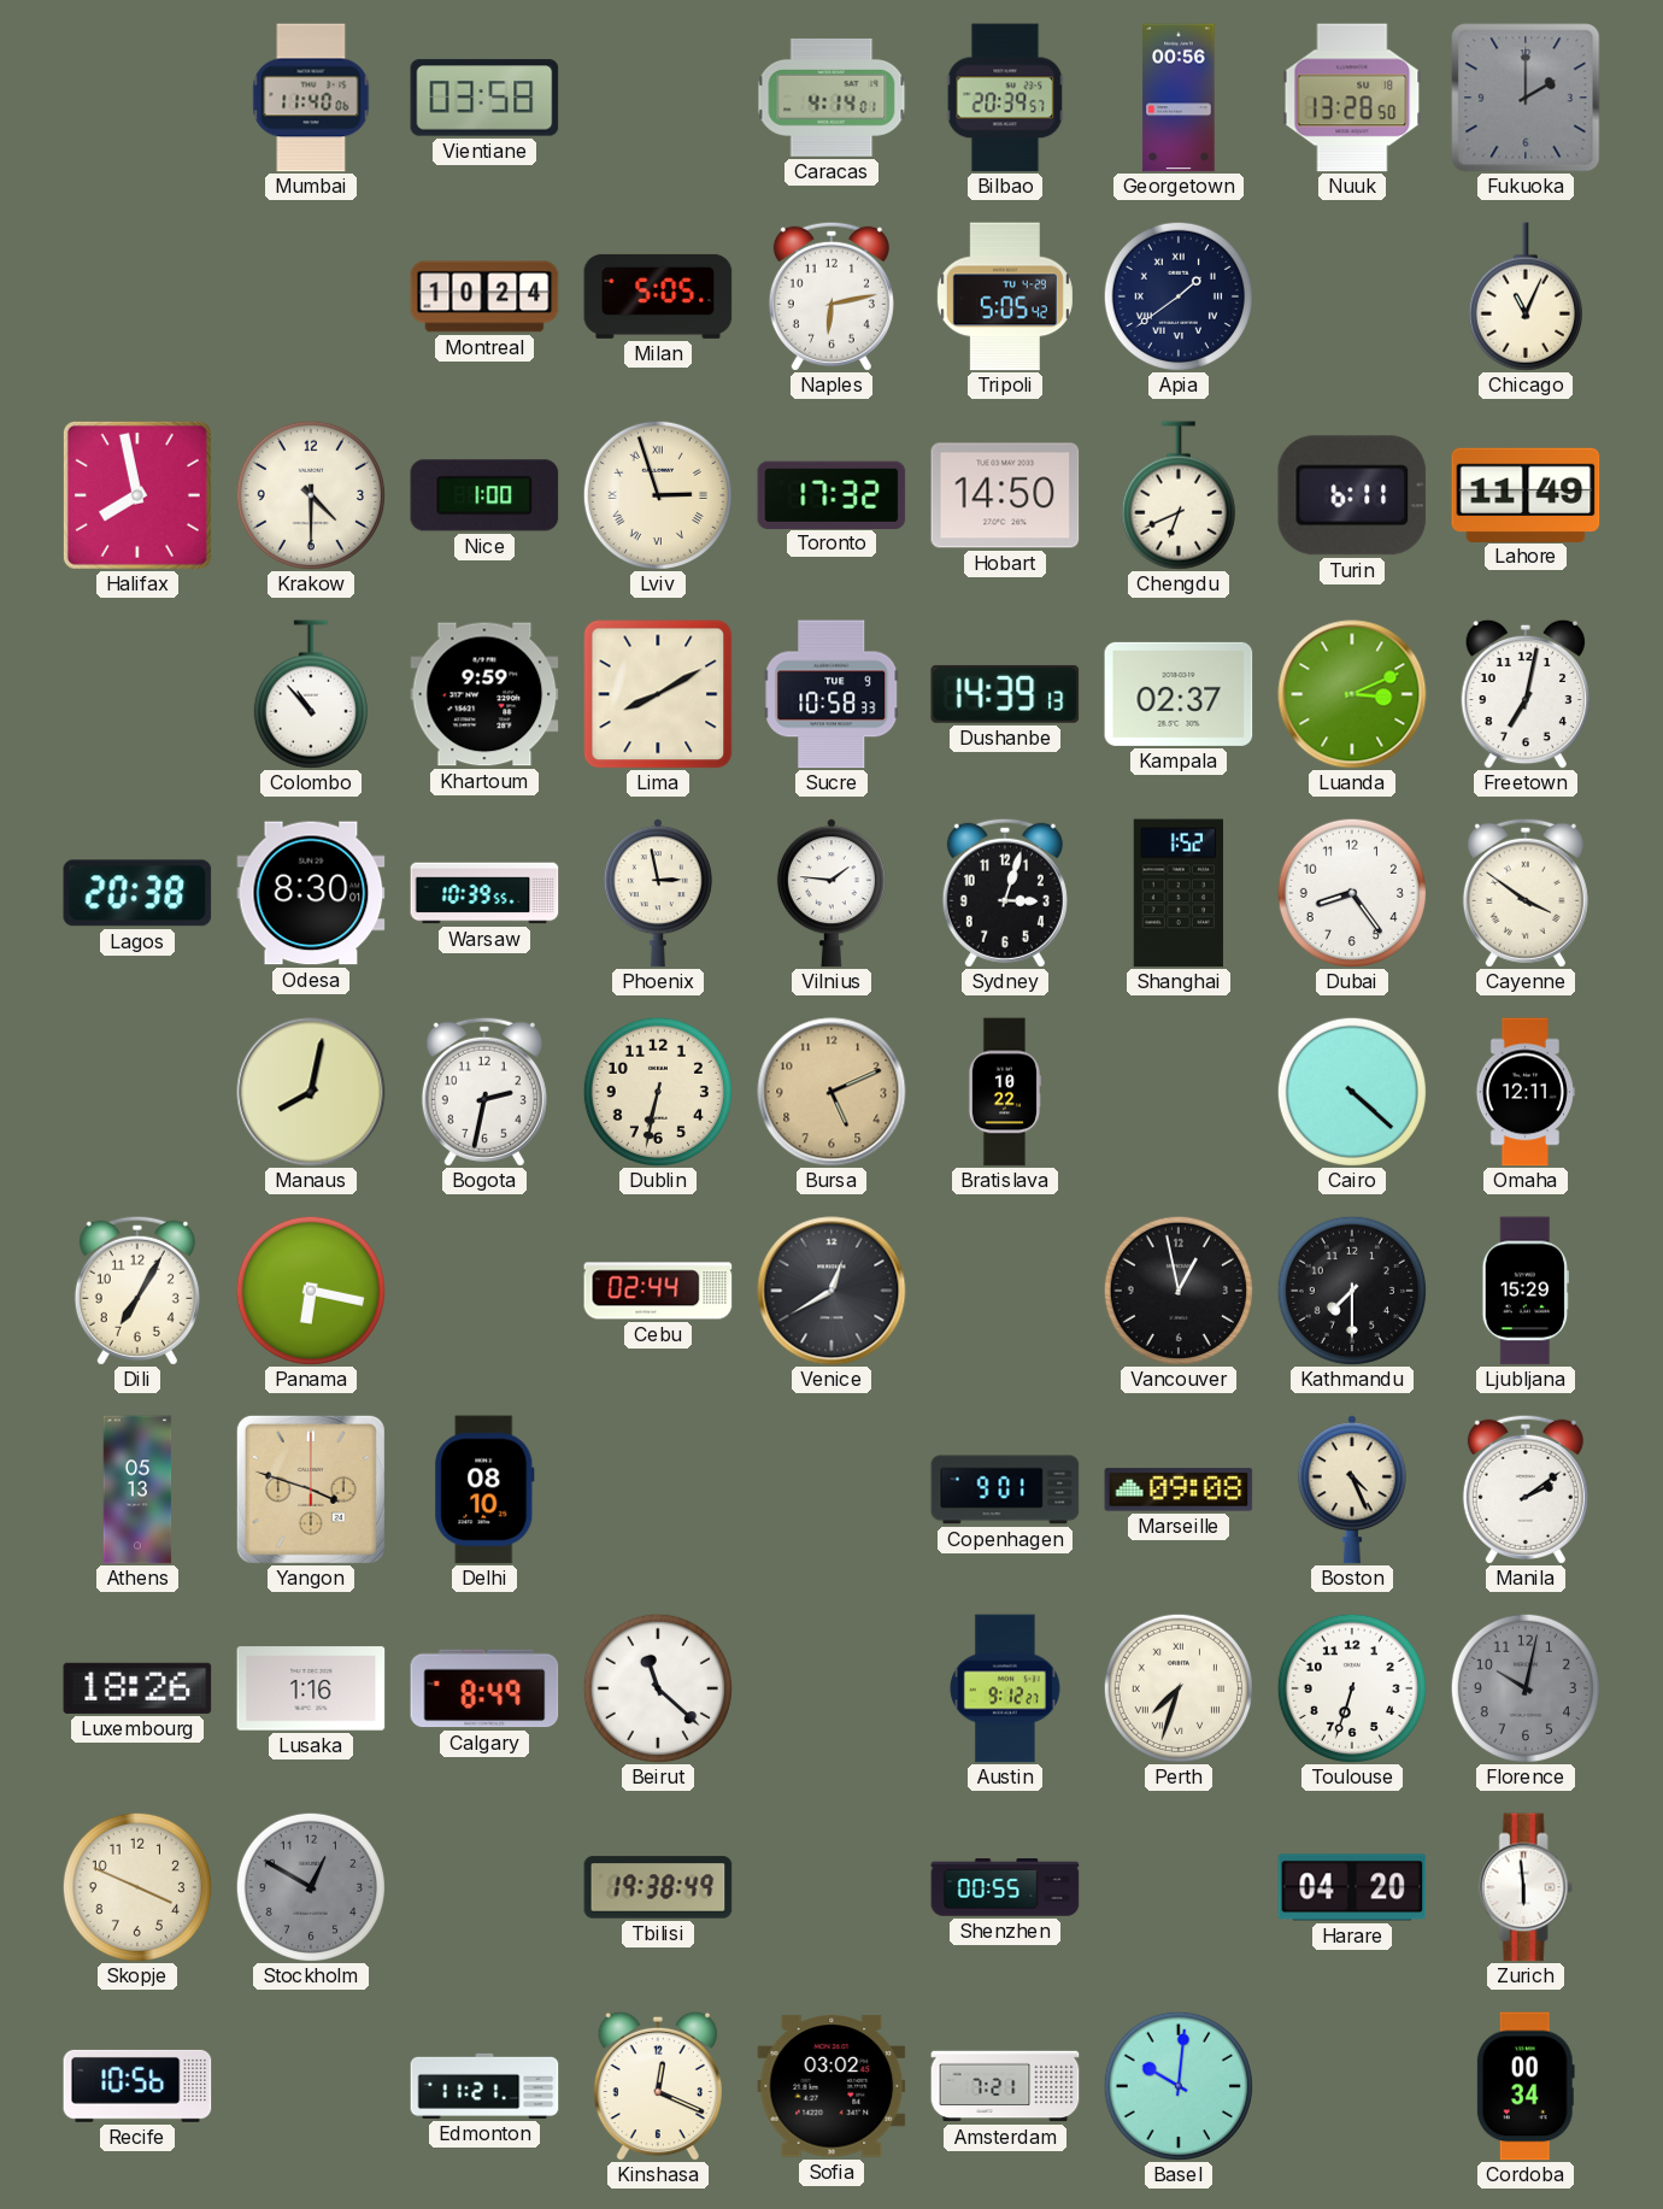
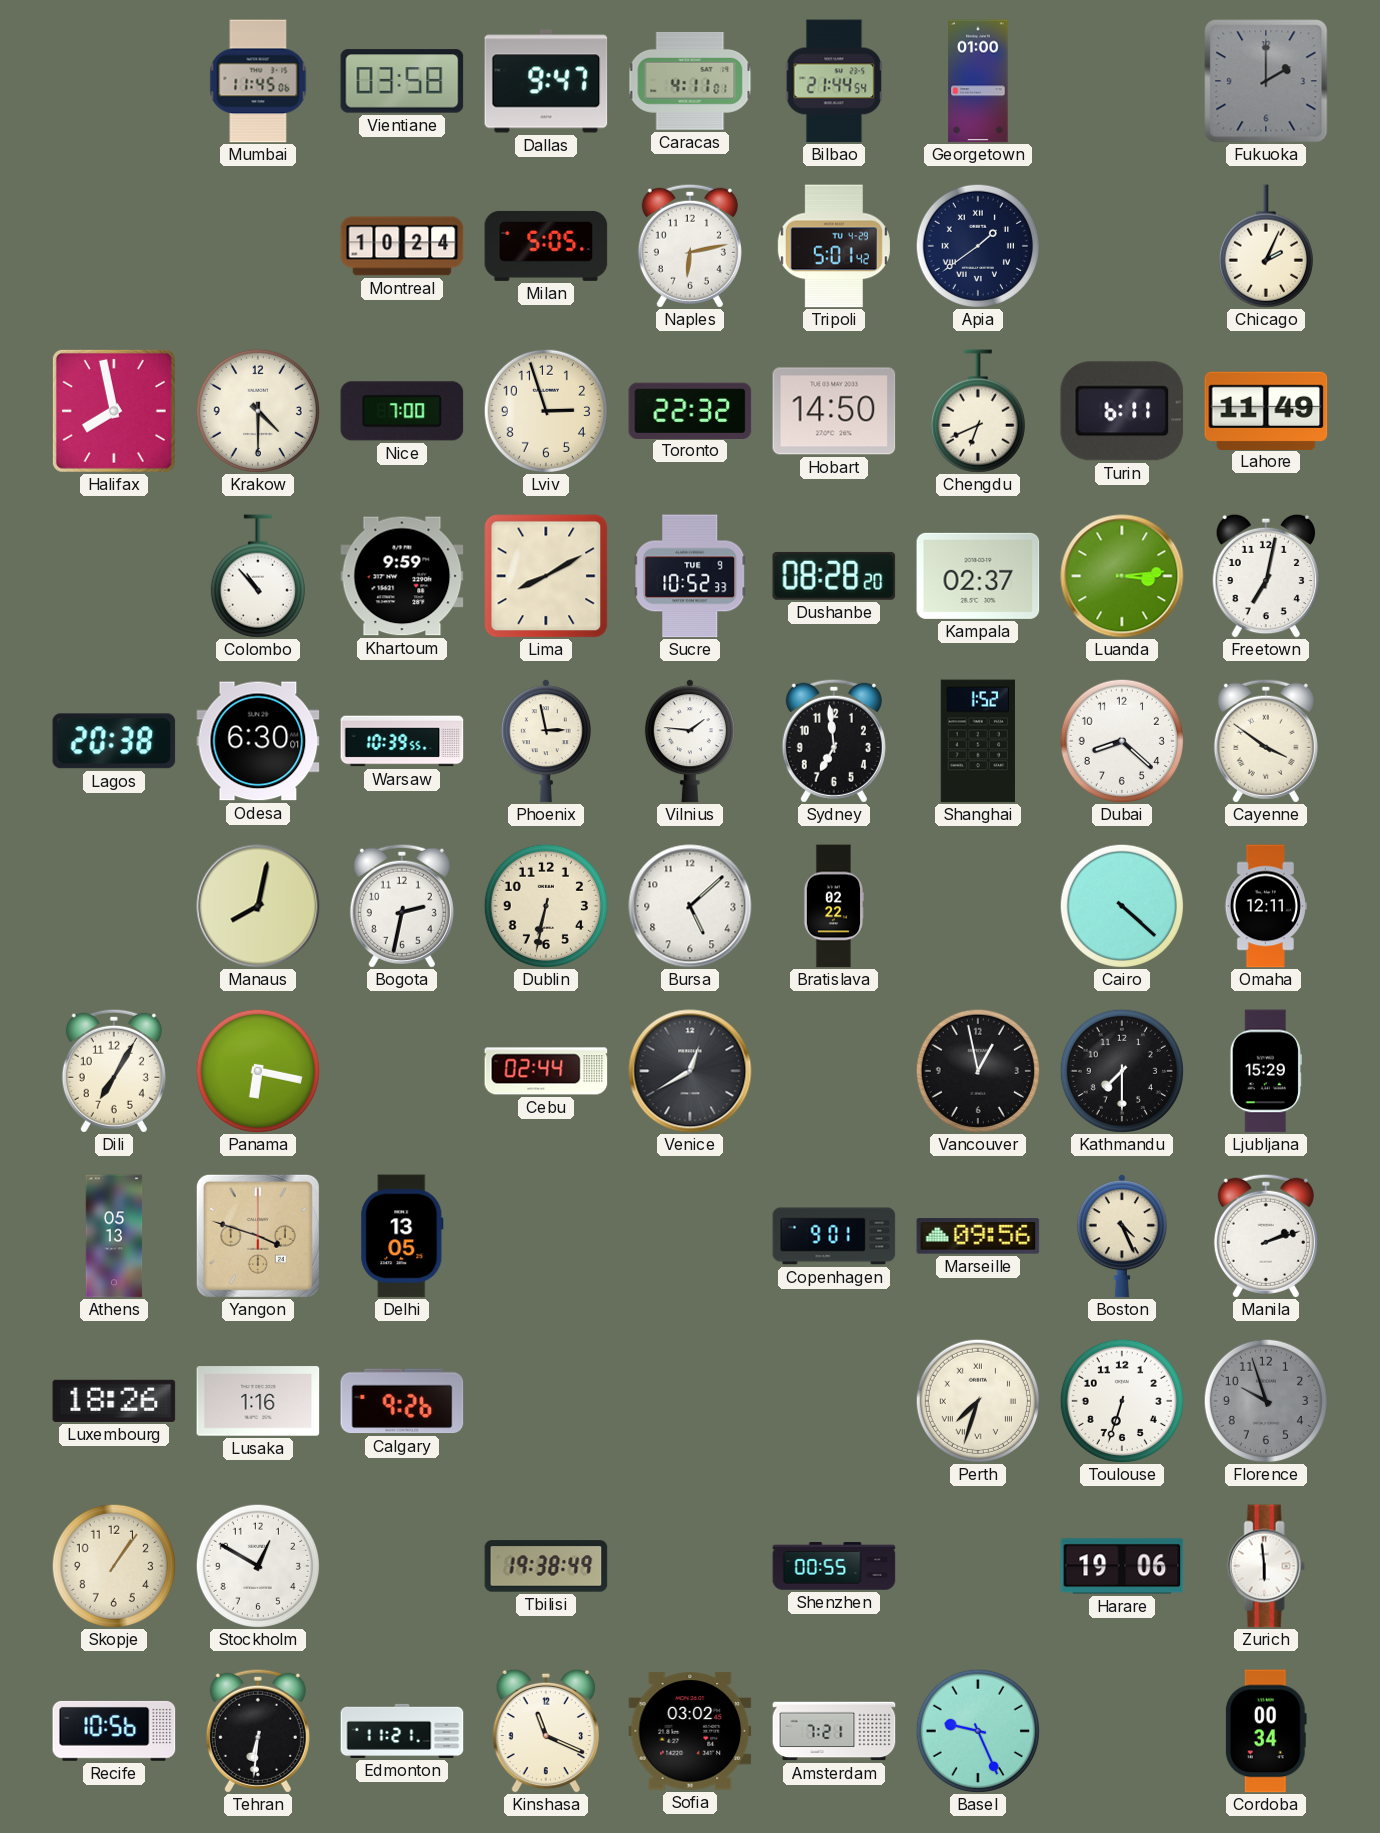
Mumbai: 11:40 -> 11:45
Dallas: none -> 9:47
Caracas: 4:14 -> 4:11
Bilbao: 20:39 -> 21:44
Georgetown: 00:56 -> 01:00
Nuuk: 13:28 -> none
Tripoli: 5:05 -> 5:01
Chicago: 11:04 -> 2:04
Nice: 1:00 -> 7:00
Lviv numerals: Roman -> Arabic
Toronto: 17:32 -> 22:32
Sucre: 10:58 -> 10:52
Dushanbe: 14:39 -> 08:28
Luanda: 3:11 -> 3:14
Odesa: 8:30 -> 6:30
Sydney: 3:03 -> 6:59
Dubai: 8:24 -> 8:22
Bursa: 5:11 -> 5:08
Bursa dial: champagne -> white
Bratislava: 10:22 -> 02:22
Delhi: 08:10 -> 13:05
Marseille: 09:08 -> 09:56
Manila: 2:09 -> 2:12
Calgary: 8:49 -> 9:26
Beirut: 11:22 -> none
Austin: 9:12 -> none
Florence: 10:02 -> 9:57
Skopje: 3:49 -> 1:06
Stockholm dial: grey -> white
Harare: 04:20 -> 19:06
Tehran: none -> 6:31
Kinshasa: 12:19 -> 11:19
Basel: 10:01 -> 9:26
